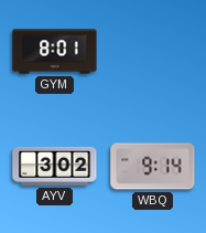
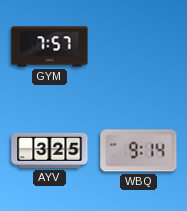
GYM: 8:01 -> 7:57
AYV: 3:02 -> 3:25
